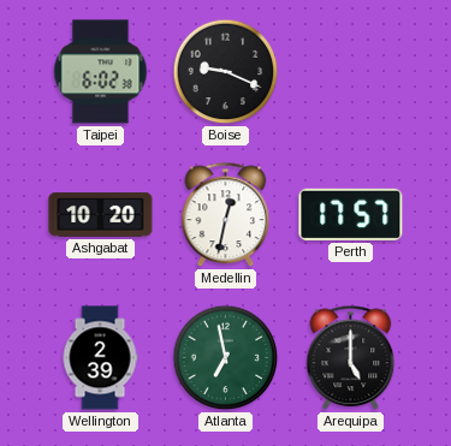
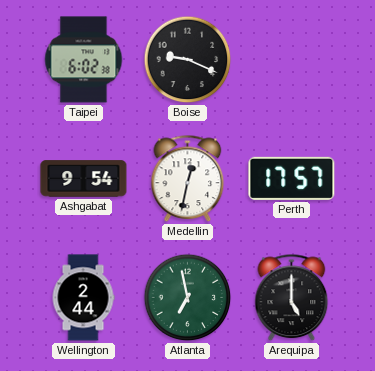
Ashgabat: 10:20 -> 9:54
Wellington: 2:39 -> 2:44
